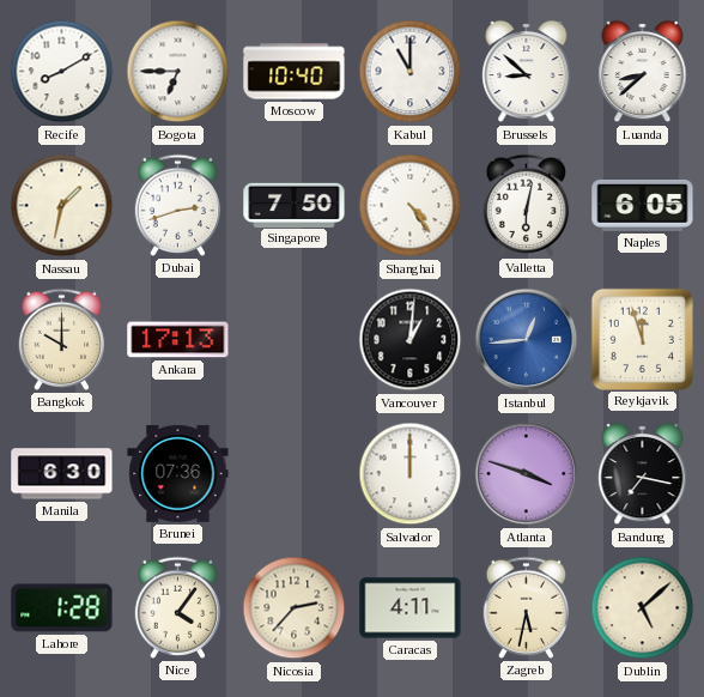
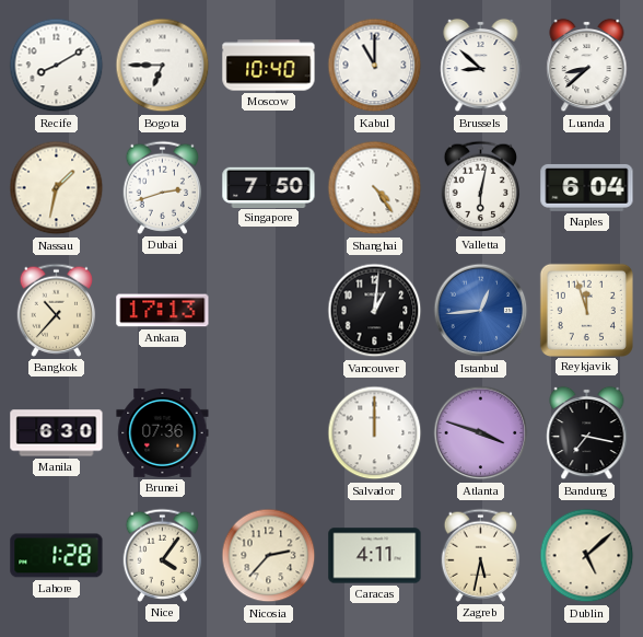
Naples: 6:05 -> 6:04
Bangkok: 10:00 -> 10:37
